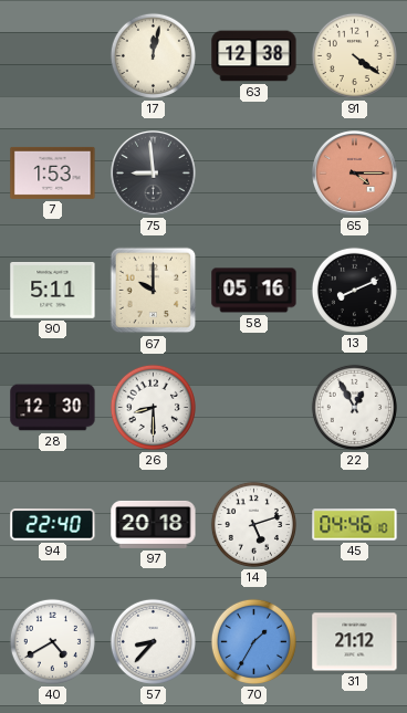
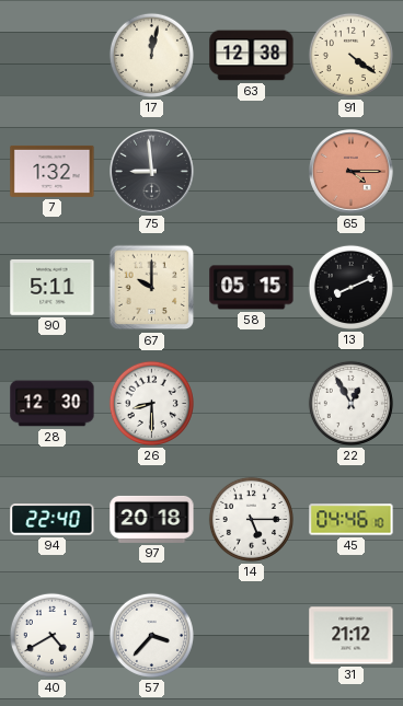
7: 1:53 -> 1:32
58: 05:16 -> 05:15
14: 5:12 -> 5:15
57: 8:37 -> 3:37
70: 1:35 -> none
